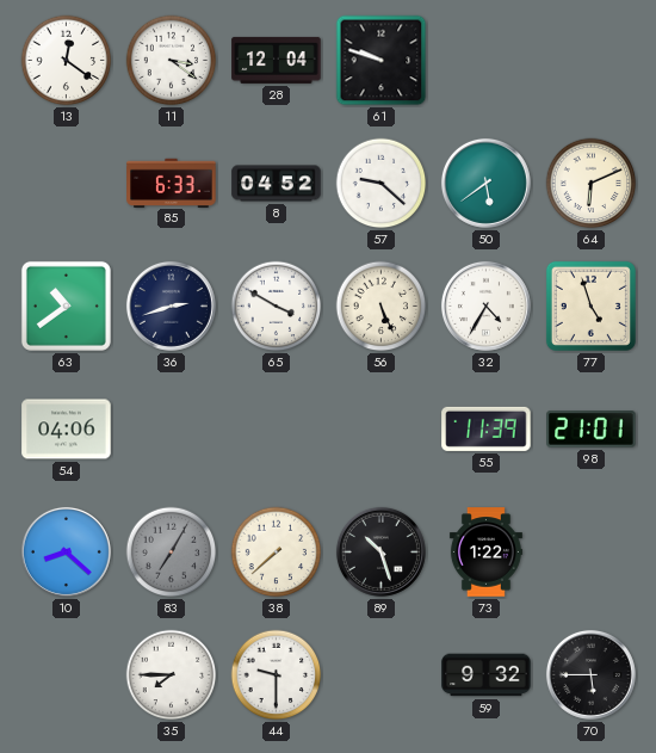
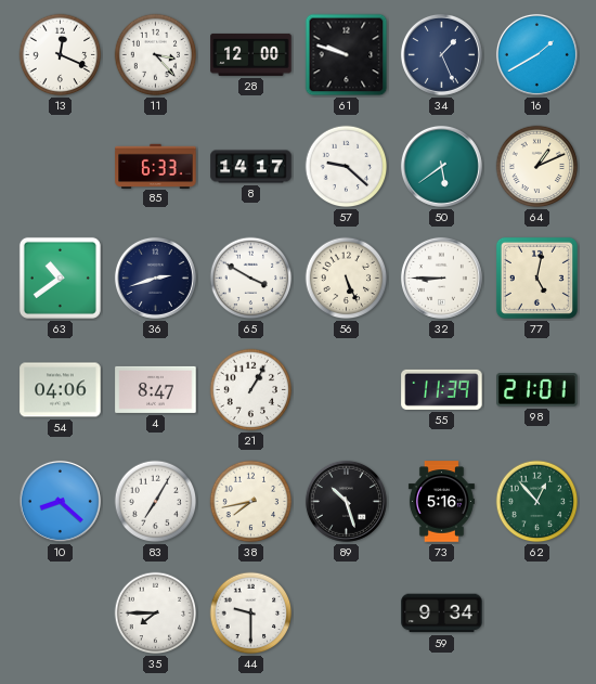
13: 12:21 -> 12:19
11: 3:21 -> 3:23
28: 12:04 -> 12:00
34: none -> 1:26
16: none -> 1:40
8: 04:52 -> 14:17
64: 6:11 -> 1:11
32: 4:35 -> 8:45
77: 4:57 -> 5:02
4: none -> 8:47
21: none -> 1:05
83 dial: grey -> white
38: 7:38 -> 7:43
73: 1:22 -> 5:16
62: none -> 12:53
59: 9:32 -> 9:34
70: 5:45 -> none
